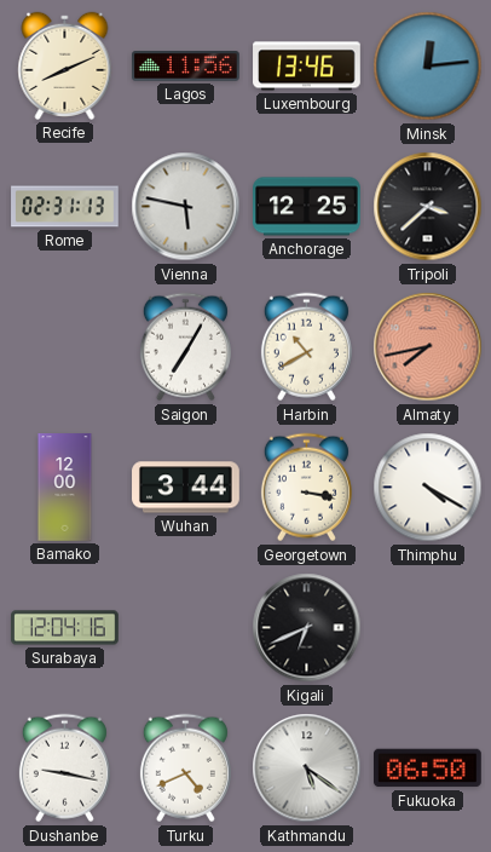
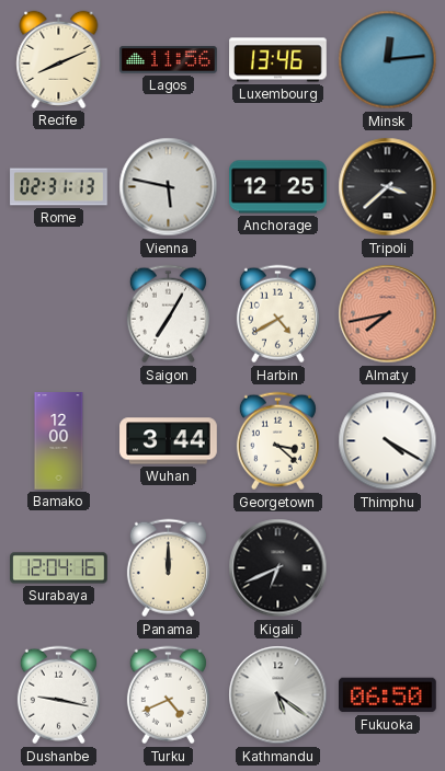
Harbin: 10:40 -> 4:40
Georgetown: 3:17 -> 3:22
Panama: none -> 12:00
